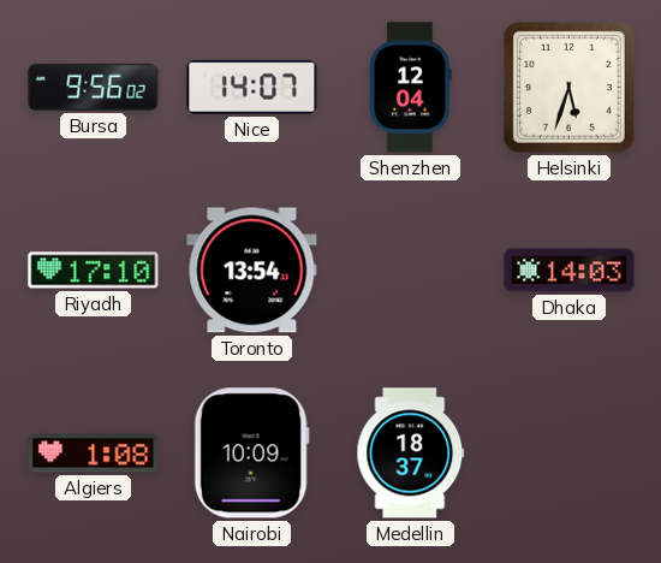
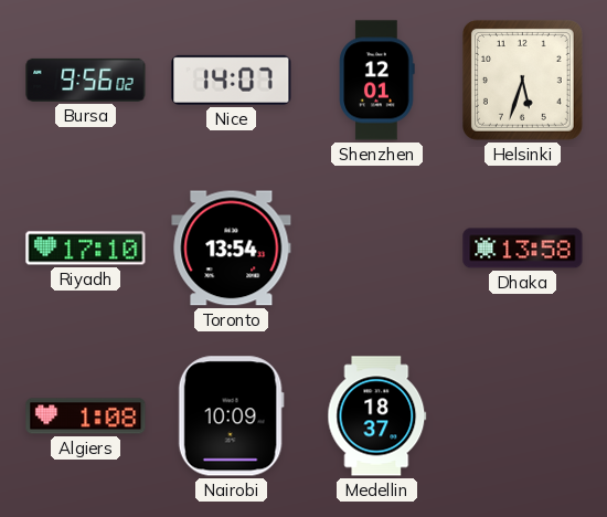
Shenzhen: 12:04 -> 12:01
Dhaka: 14:03 -> 13:58
